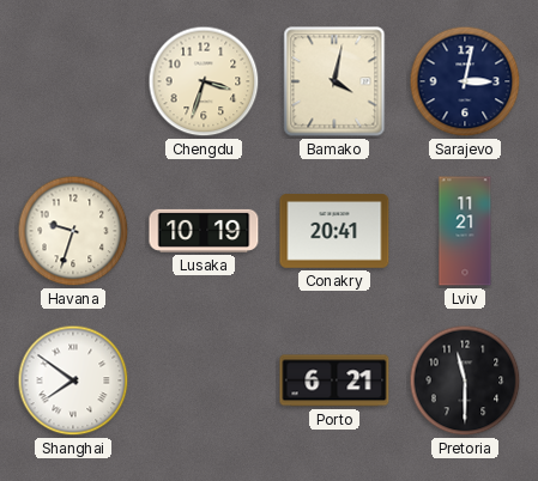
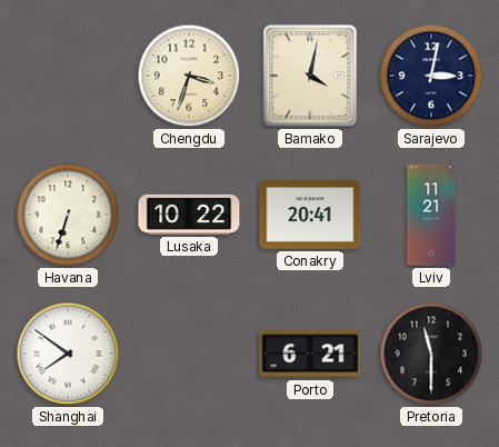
Havana: 9:33 -> 6:33
Lusaka: 10:19 -> 10:22
